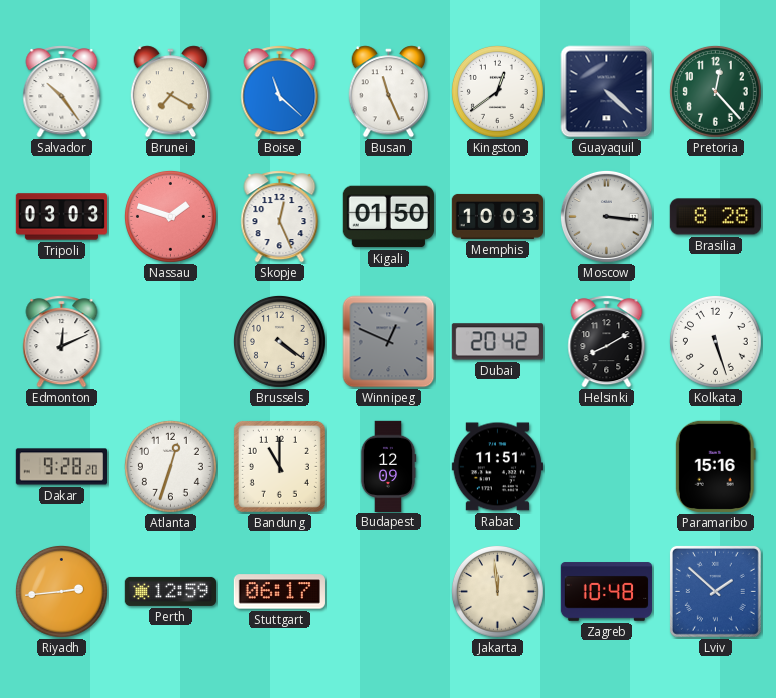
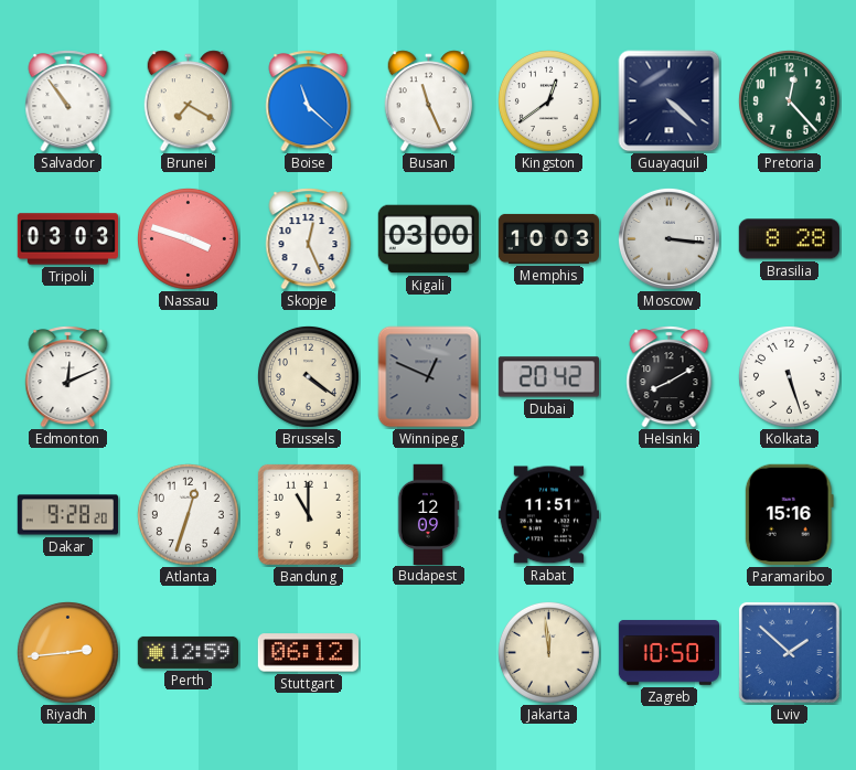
Salvador: 10:24 -> 10:54
Nassau: 1:48 -> 3:48
Kigali: 01:50 -> 03:00
Stuttgart: 06:17 -> 06:12
Zagreb: 10:48 -> 10:50
